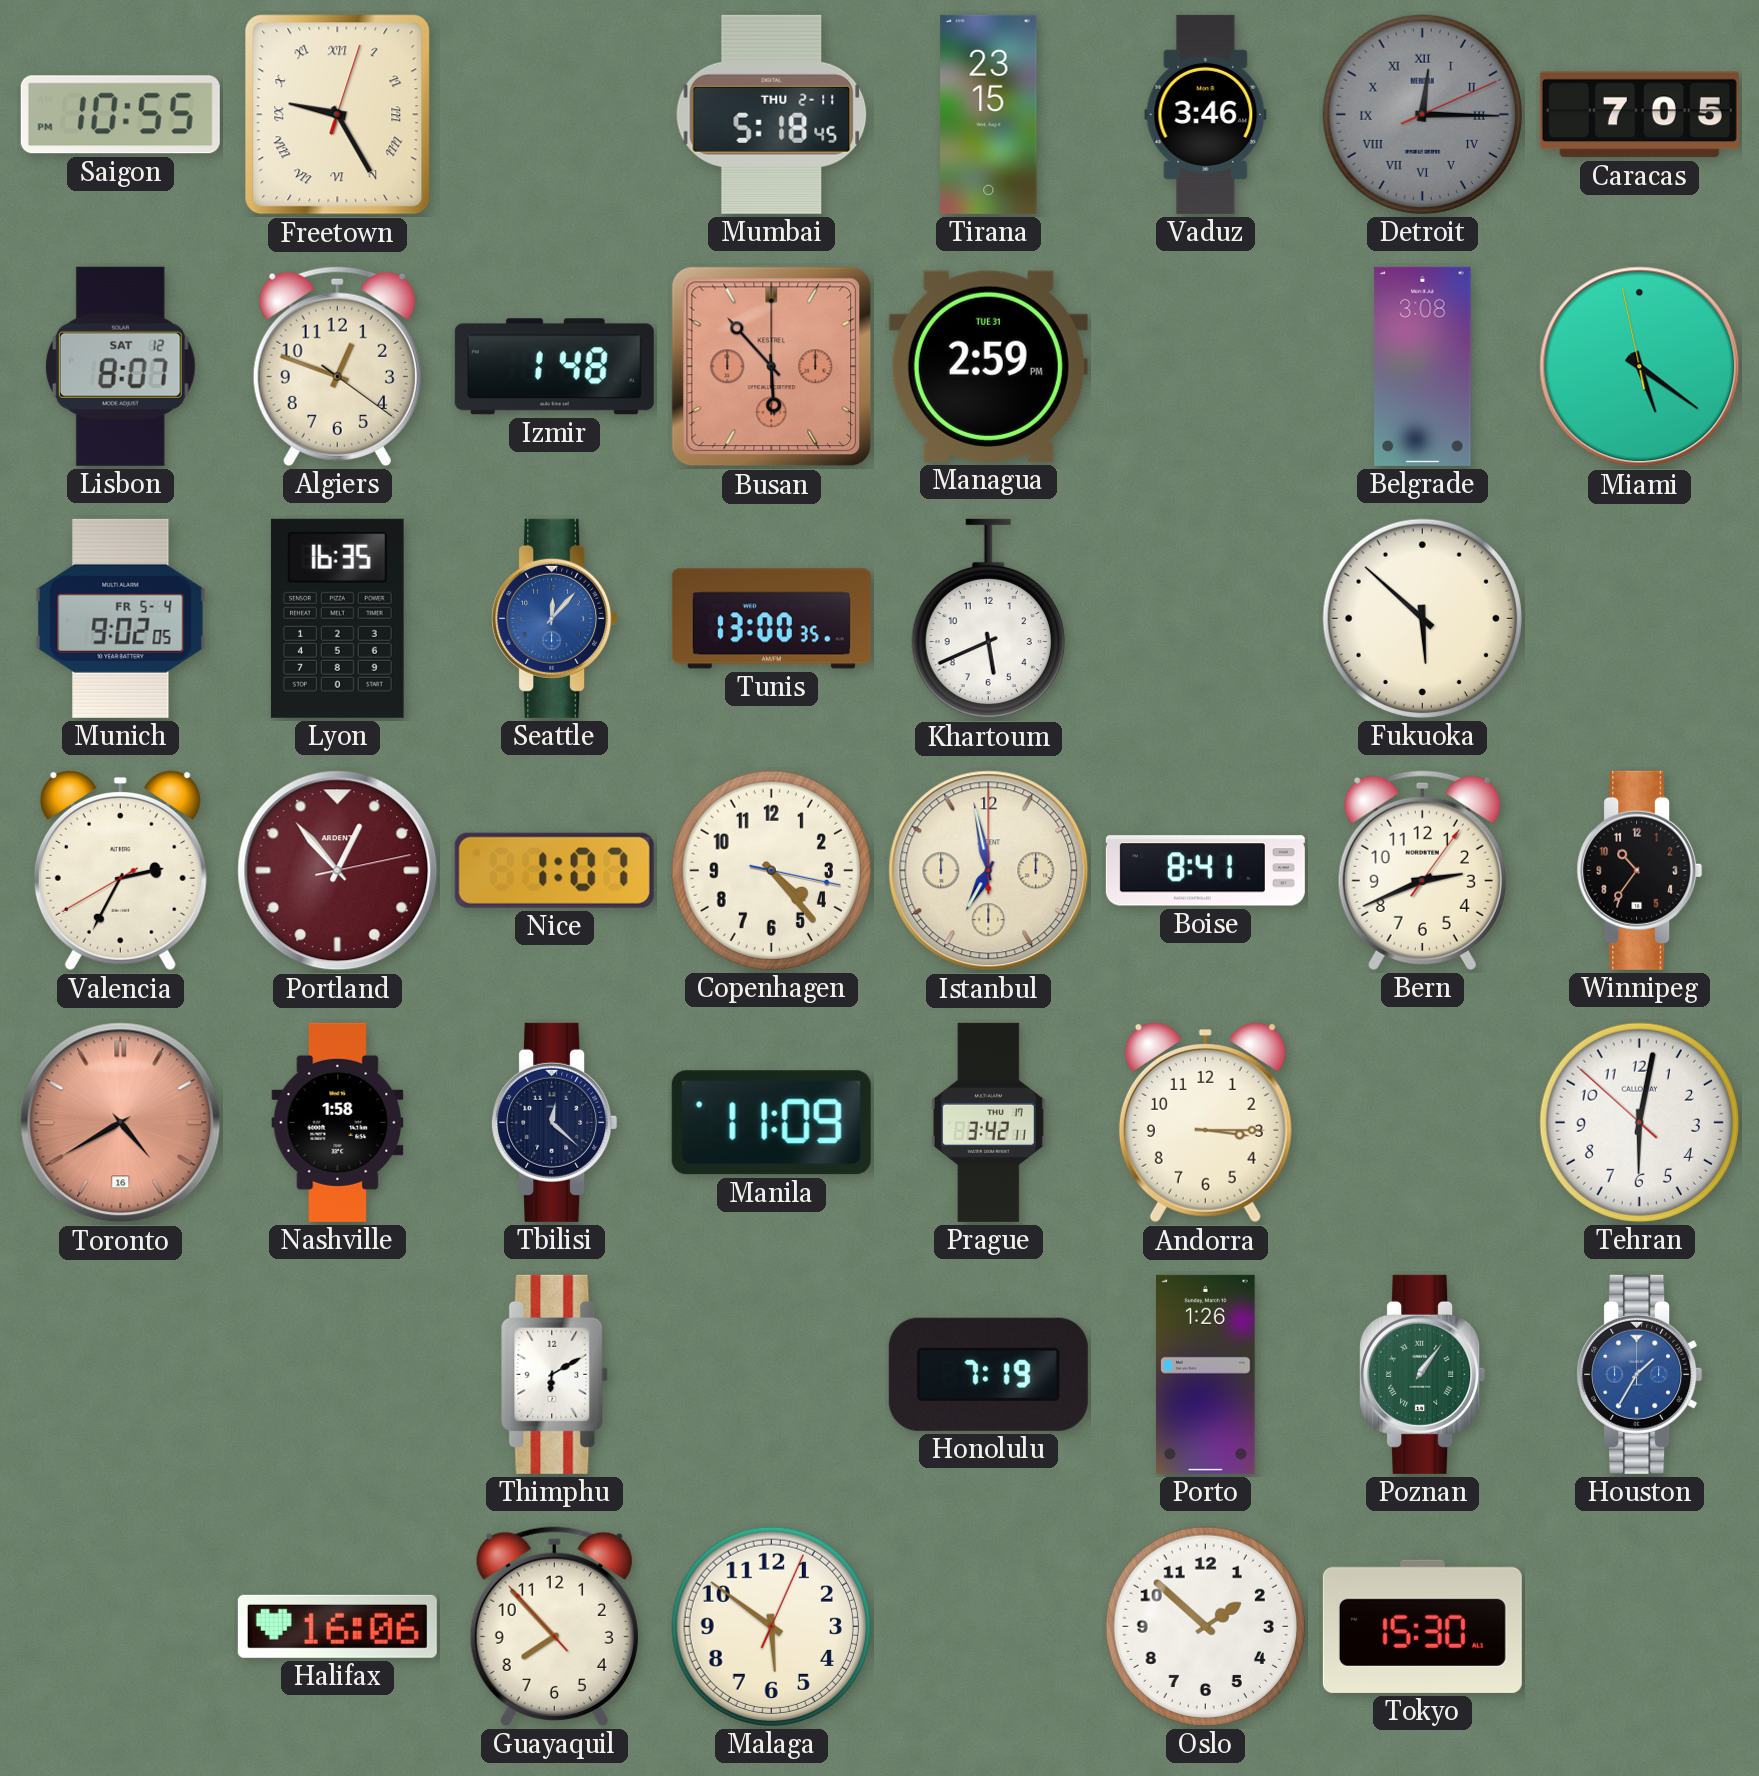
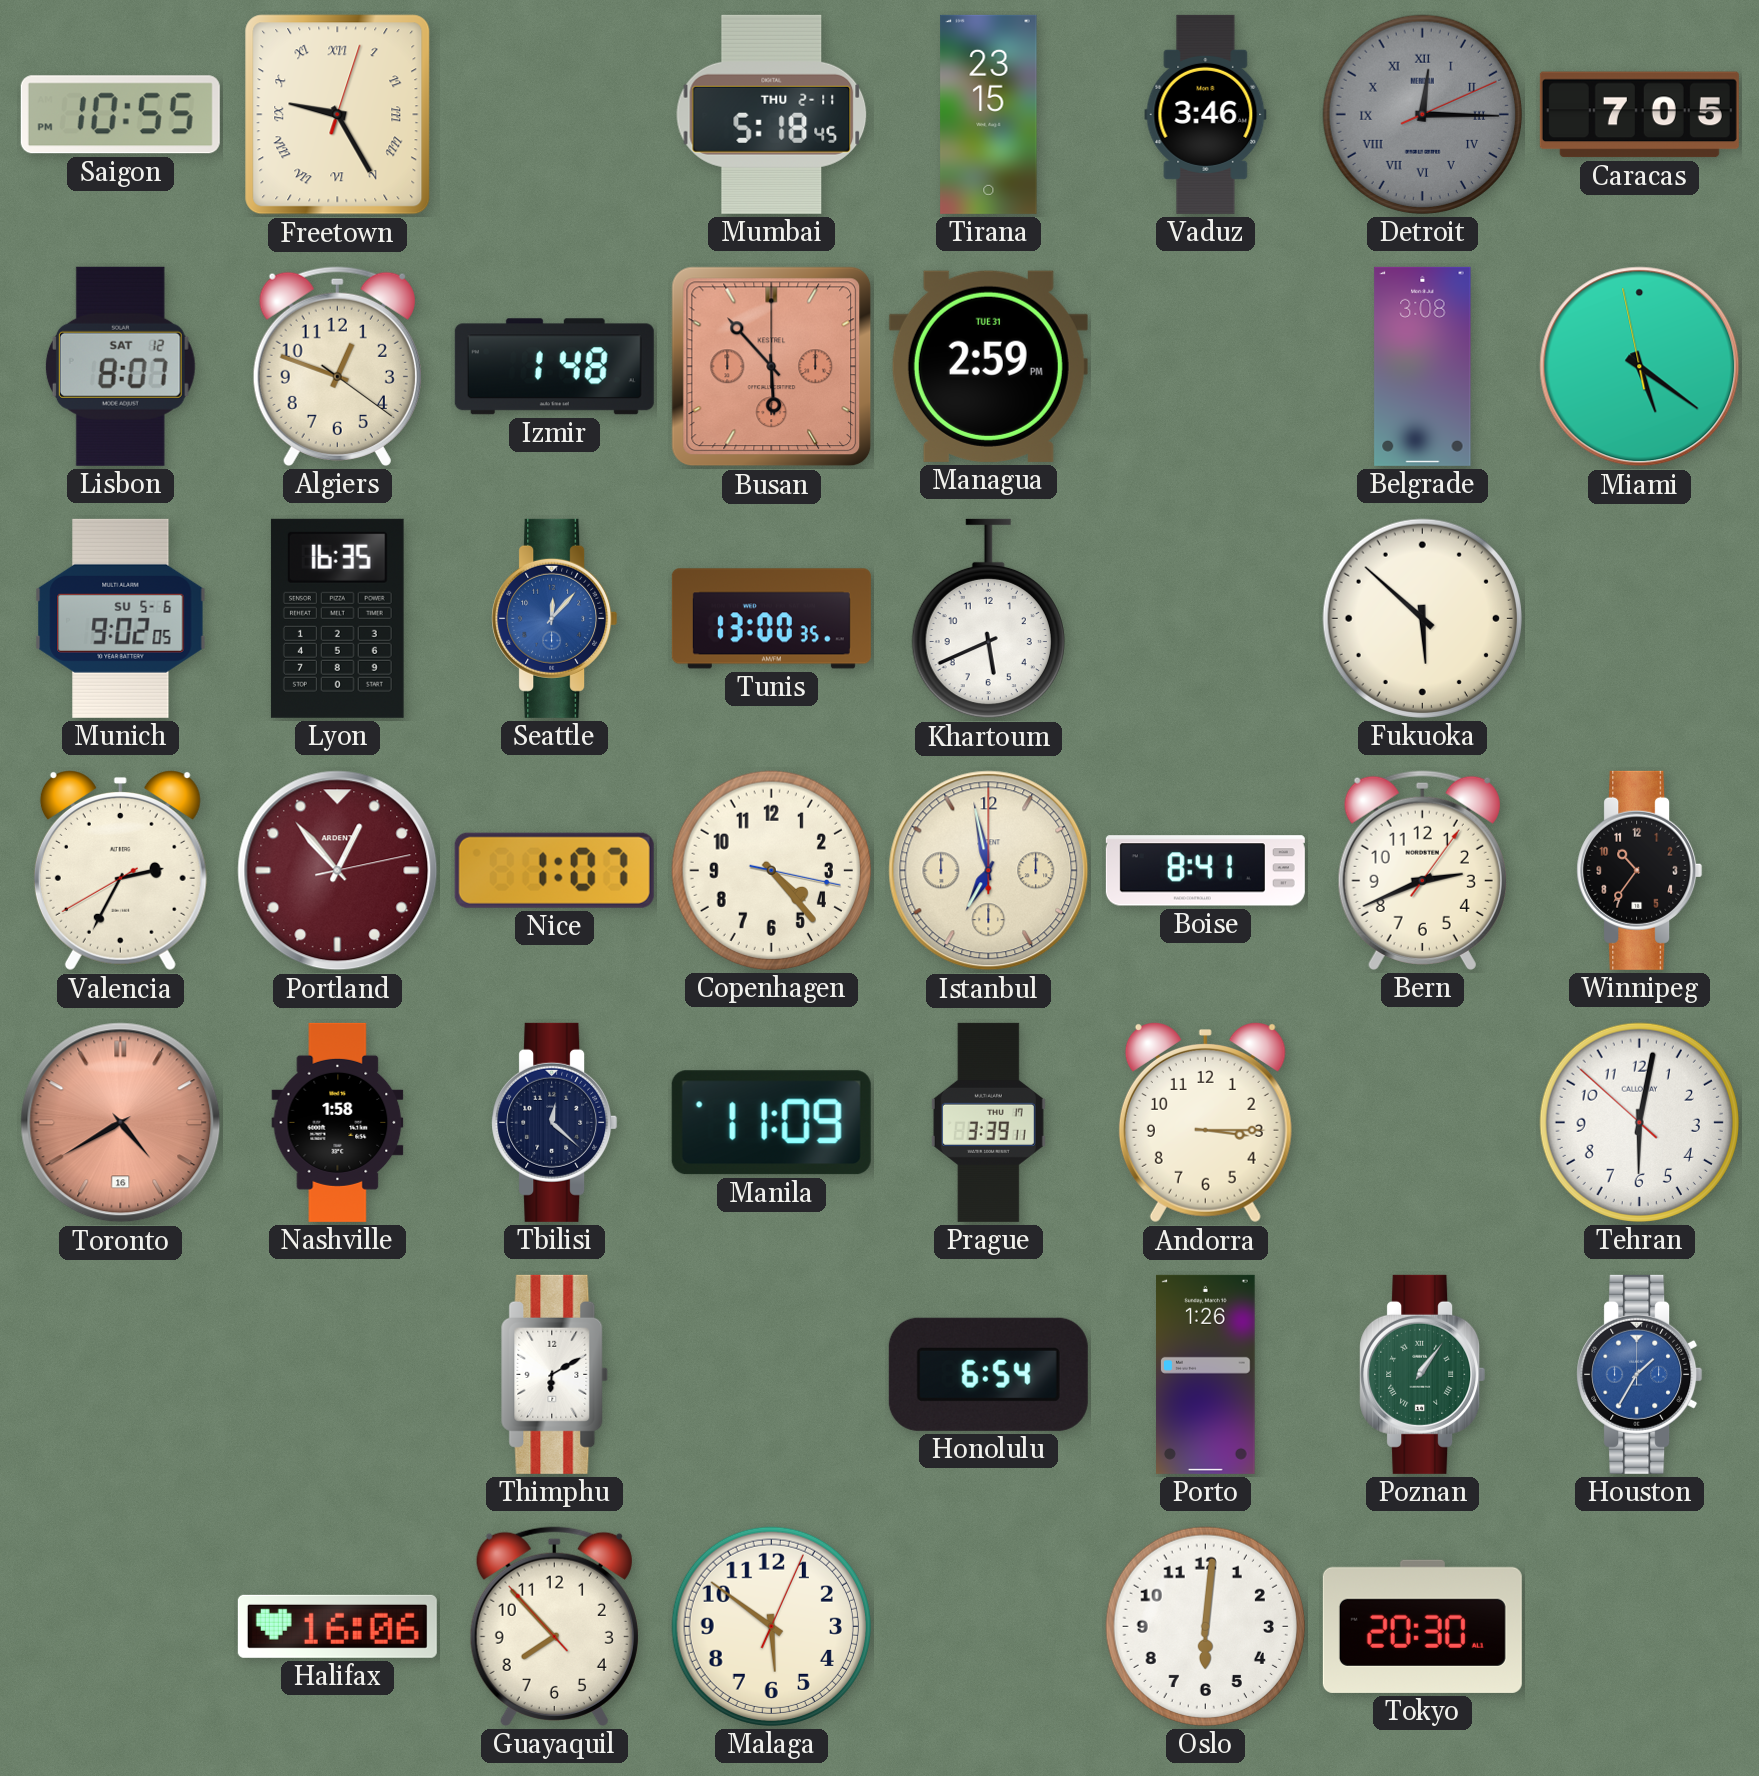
Munich date: FR 5-4 -> SU 5-6
Prague: 3:42 -> 3:39
Honolulu: 7:19 -> 6:54
Oslo: 1:52 -> 6:01
Tokyo: 15:30 -> 20:30
